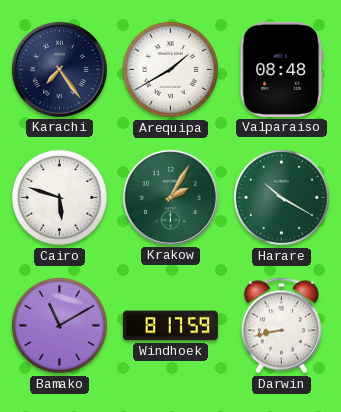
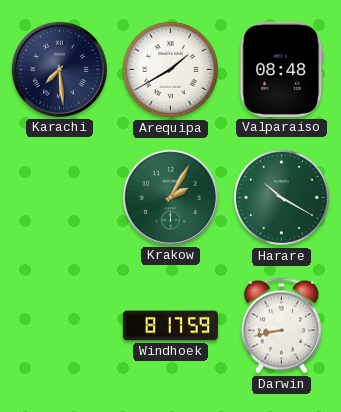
Karachi: 7:24 -> 7:29
Cairo: 5:48 -> none
Bamako: 11:10 -> none
